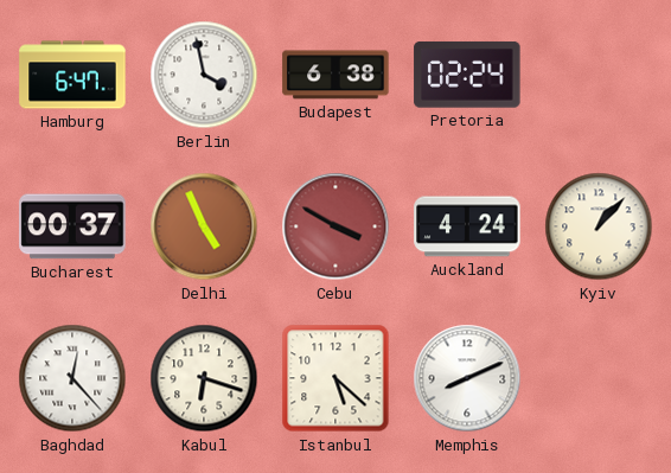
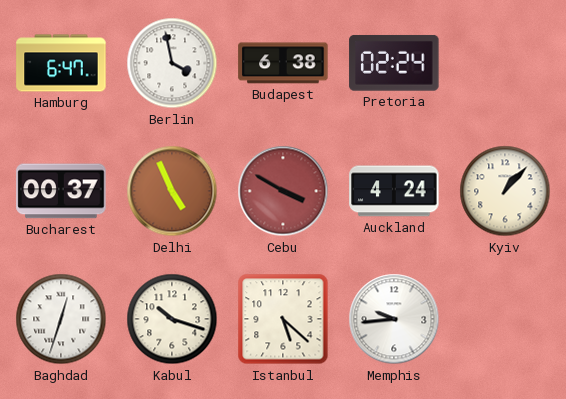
Baghdad: 12:23 -> 12:33
Kabul: 6:18 -> 10:18
Memphis: 8:11 -> 9:44
